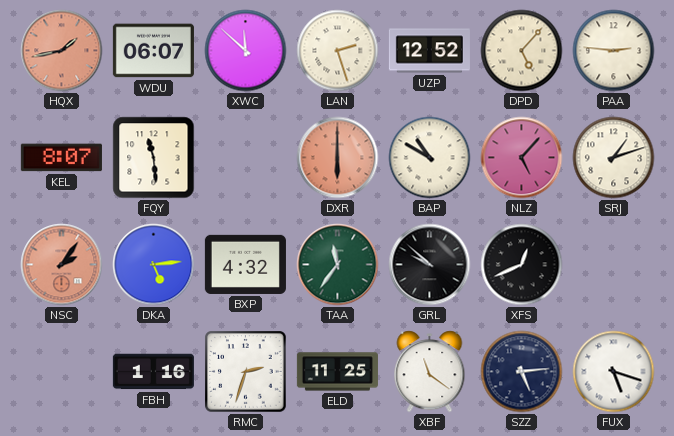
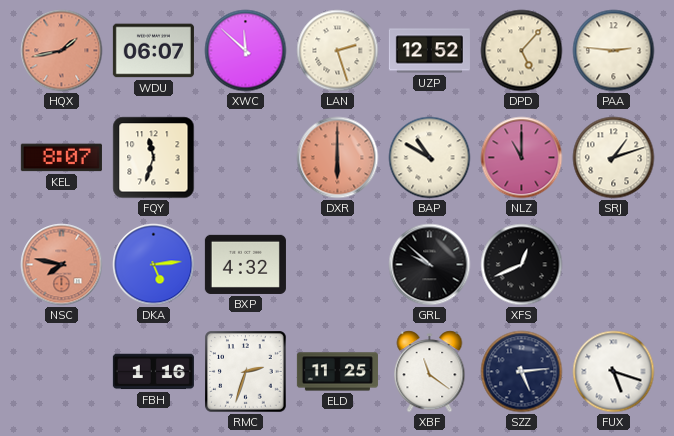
FQY: 11:29 -> 11:33
NLZ: 5:07 -> 11:00
NSC: 2:06 -> 7:47
TAA: 11:36 -> none
